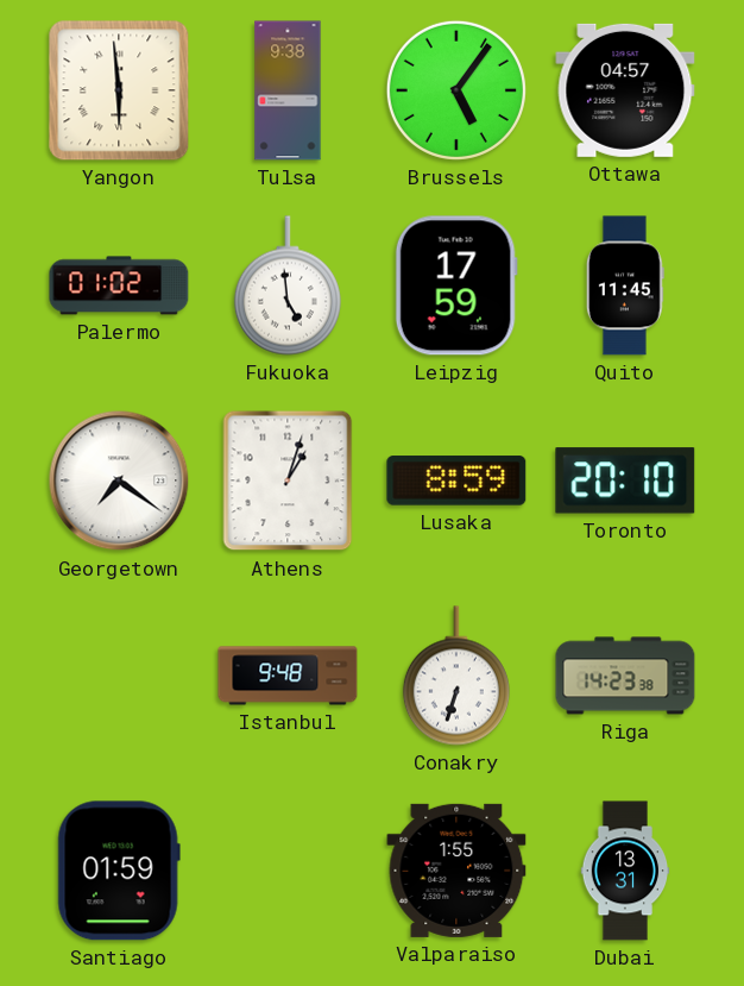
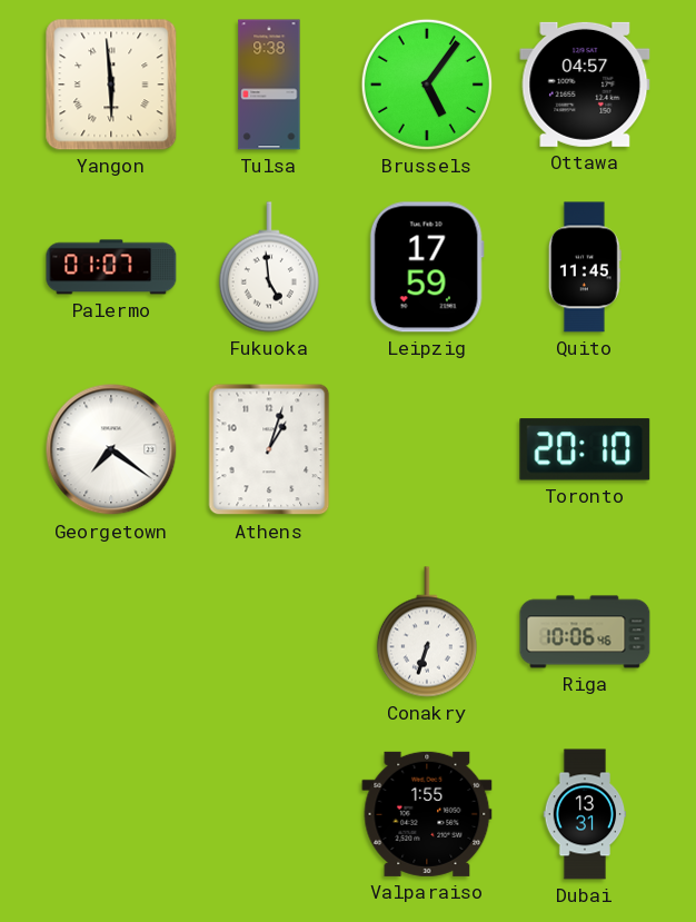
Palermo: 01:02 -> 01:07
Lusaka: 8:59 -> none
Istanbul: 9:48 -> none
Riga: 14:23 -> 10:06
Santiago: 01:59 -> none
